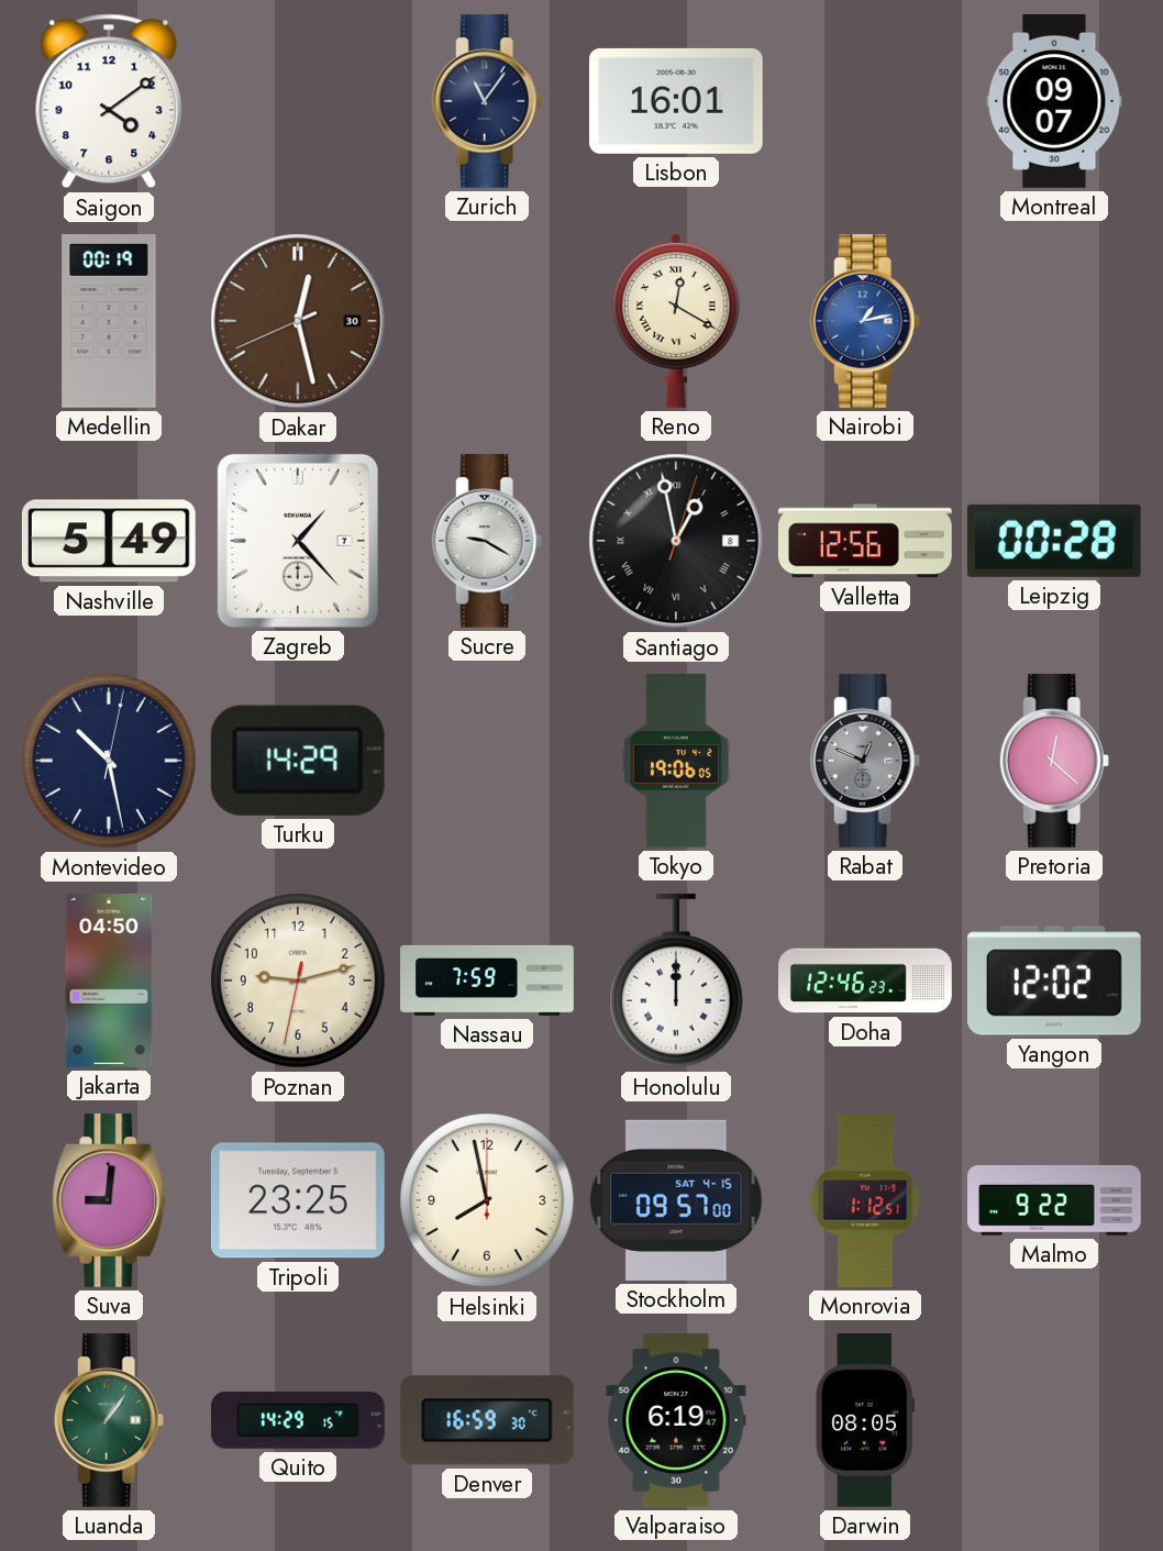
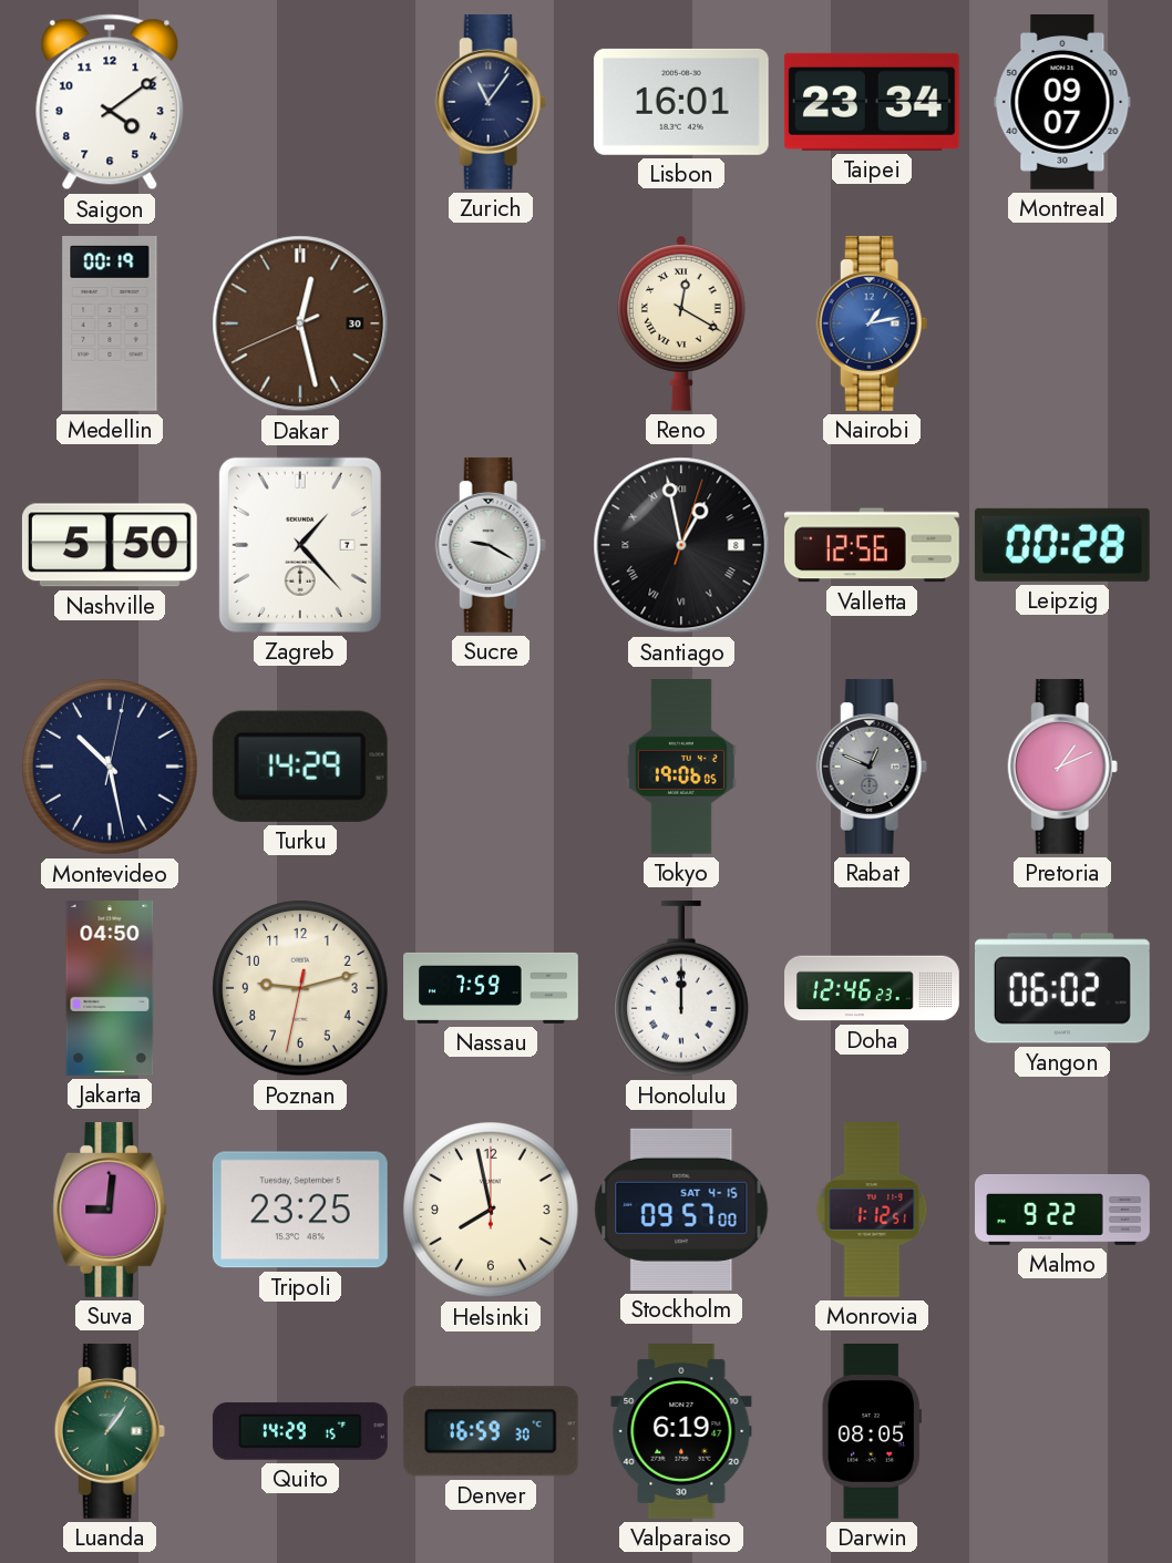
Taipei: none -> 23:34
Nashville: 5:49 -> 5:50
Pretoria: 12:22 -> 1:11
Yangon: 12:02 -> 06:02
